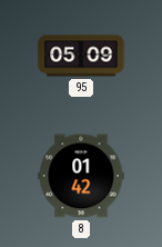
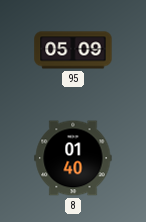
8: 01:42 -> 01:40
